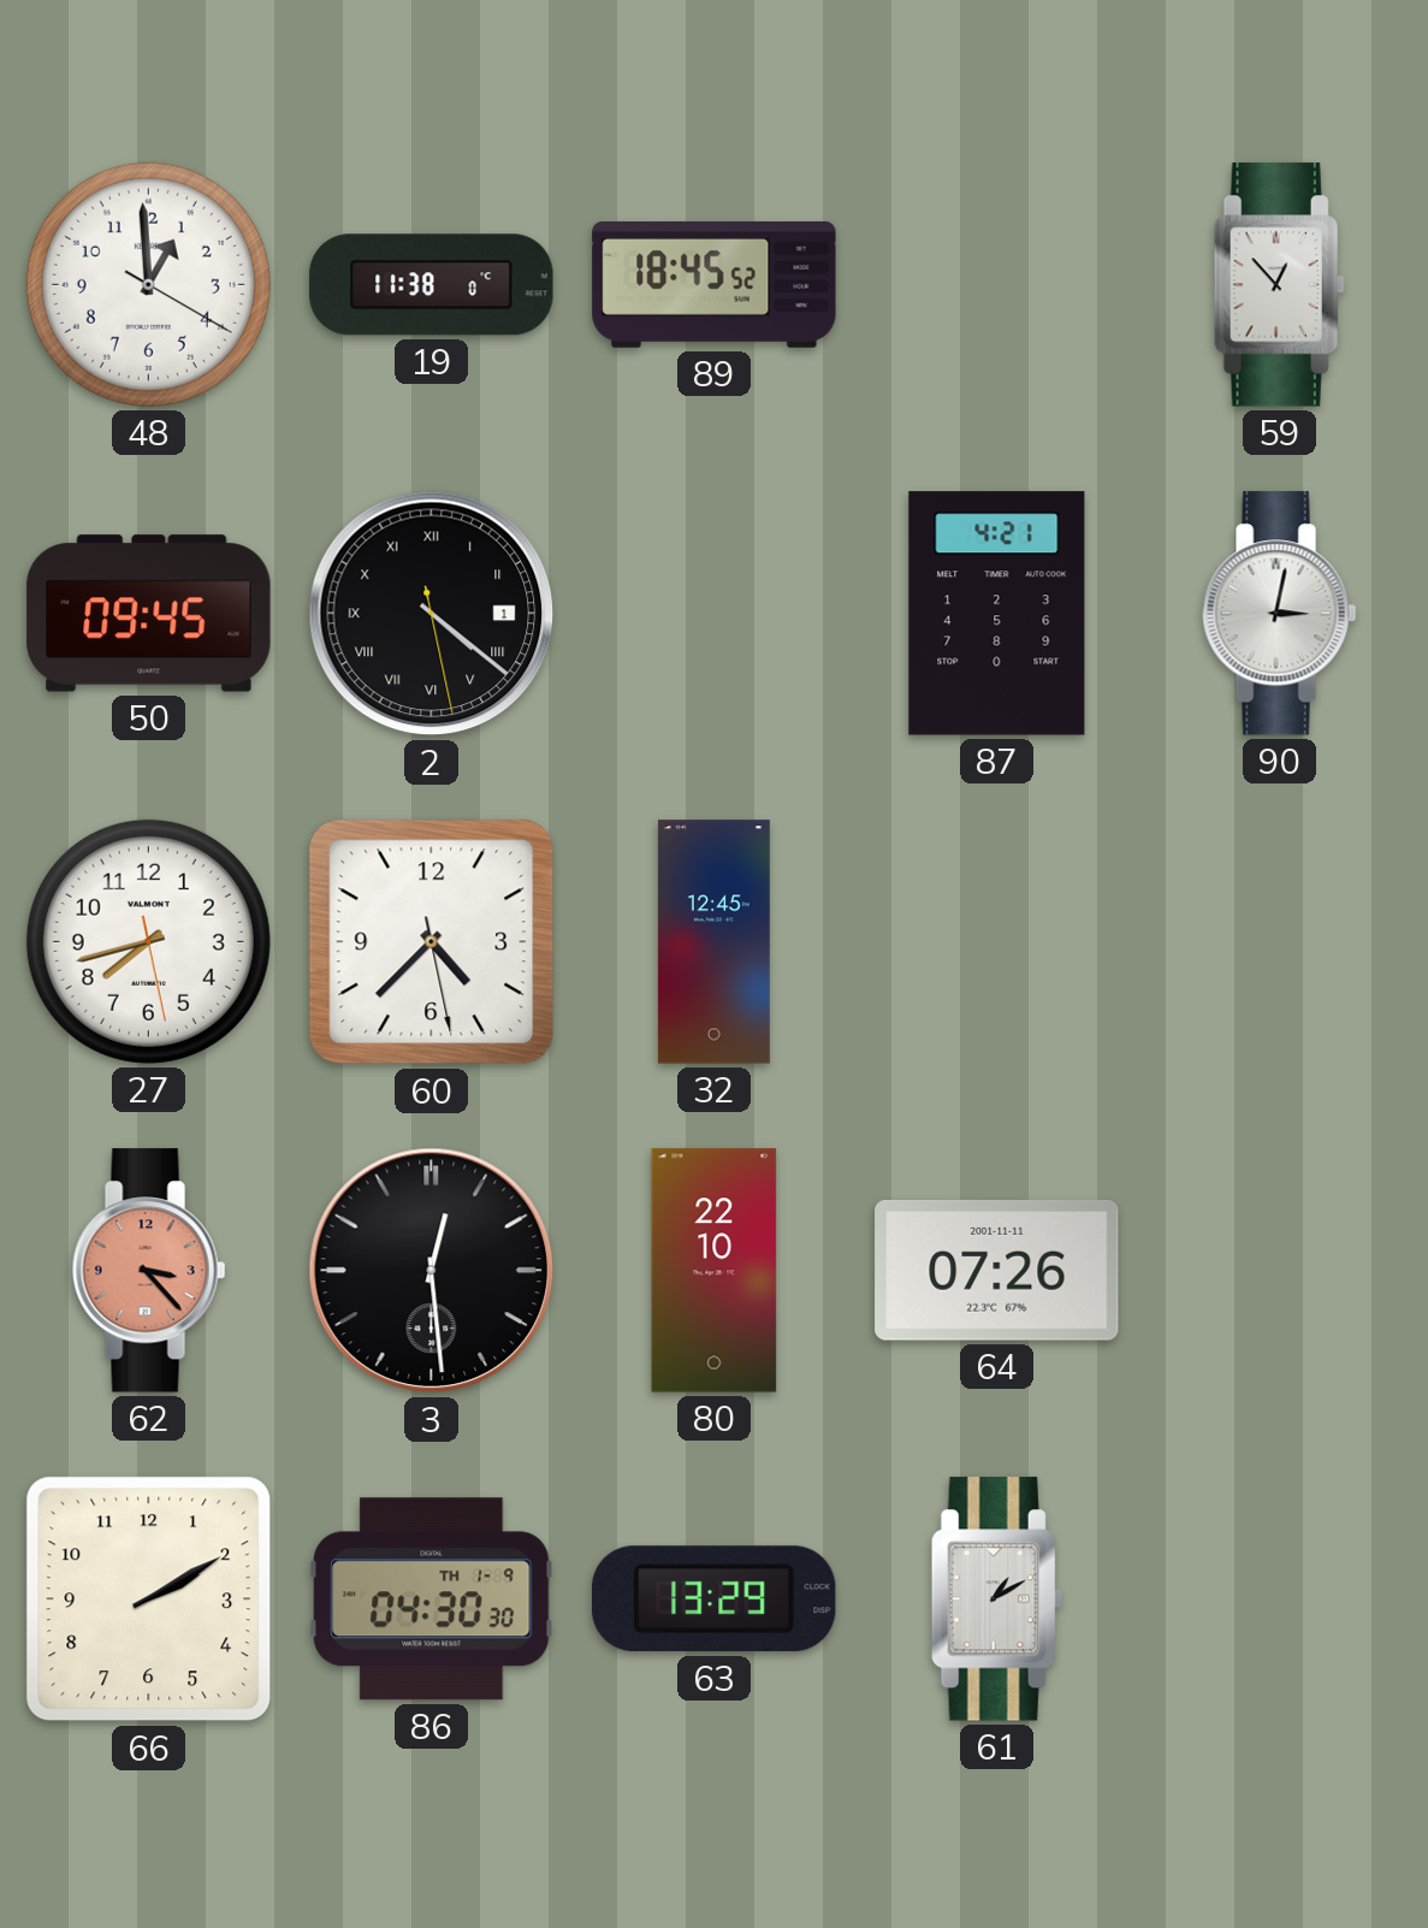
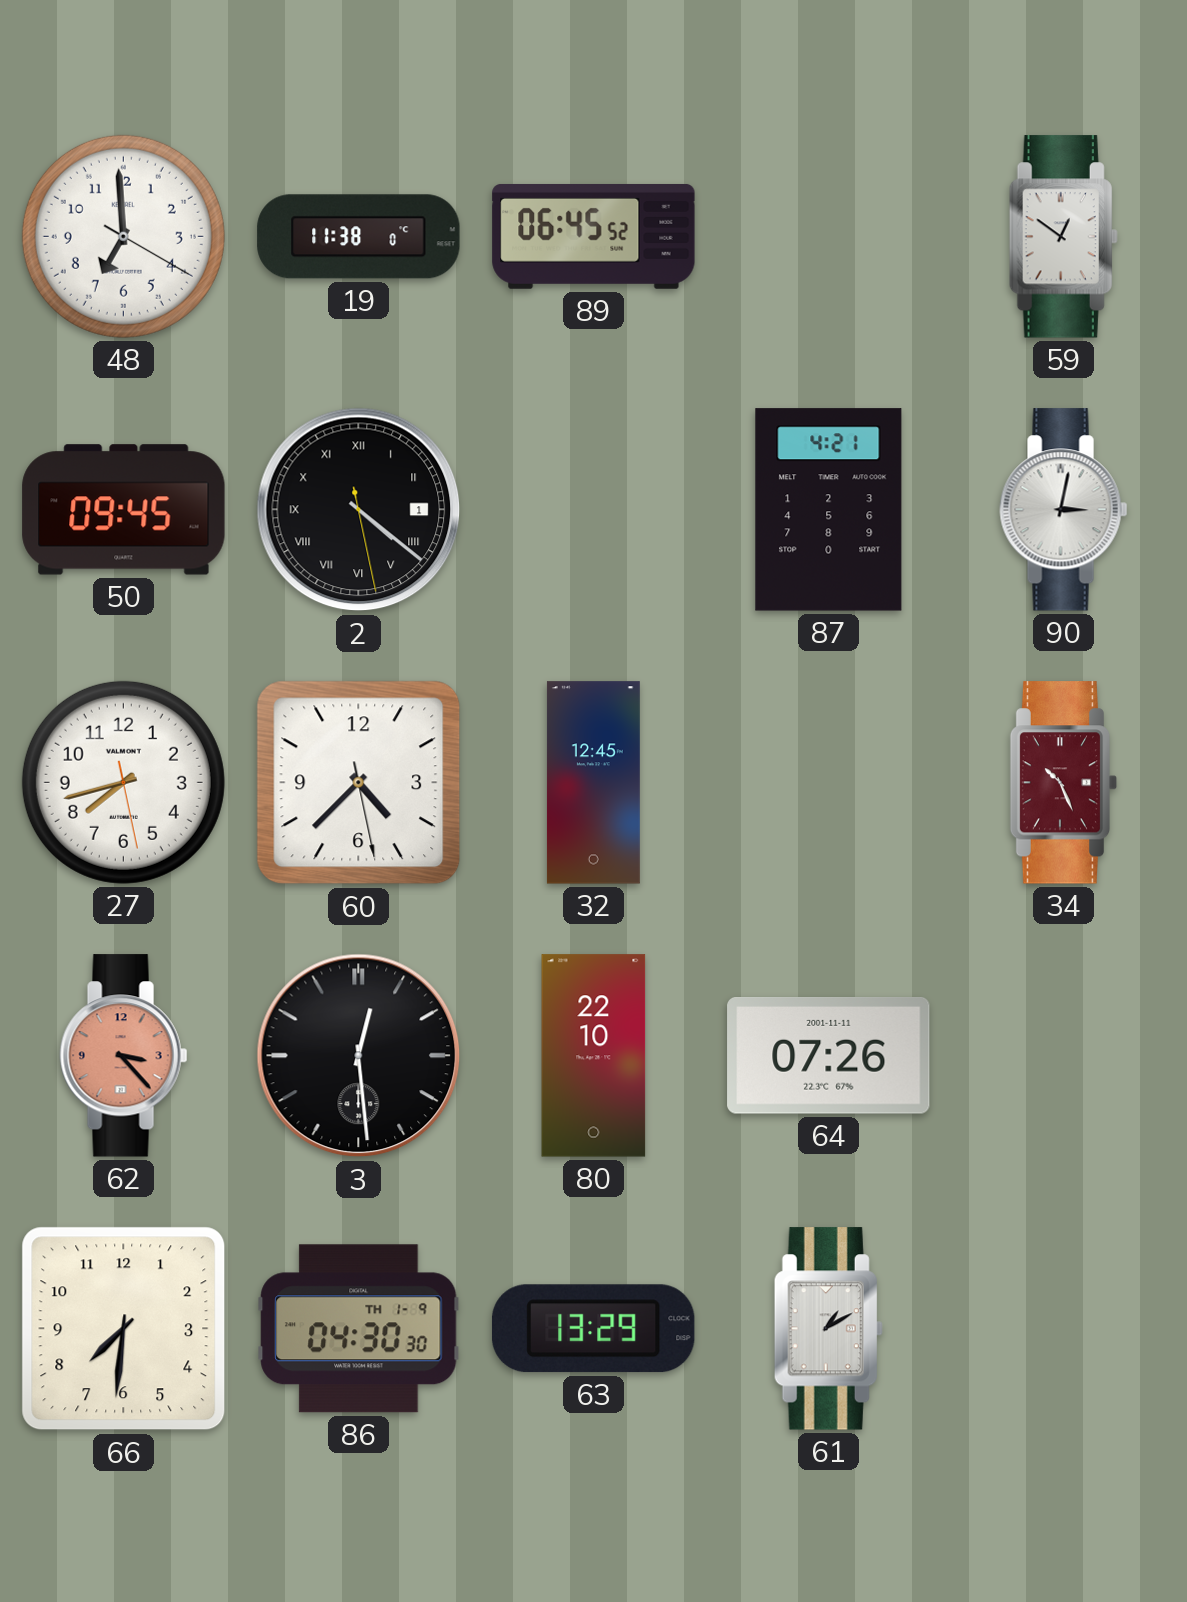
48: 12:59 -> 6:59
89: 18:45 -> 06:45
59: 12:53 -> 12:51
34: none -> 10:26
66: 2:10 -> 7:31
